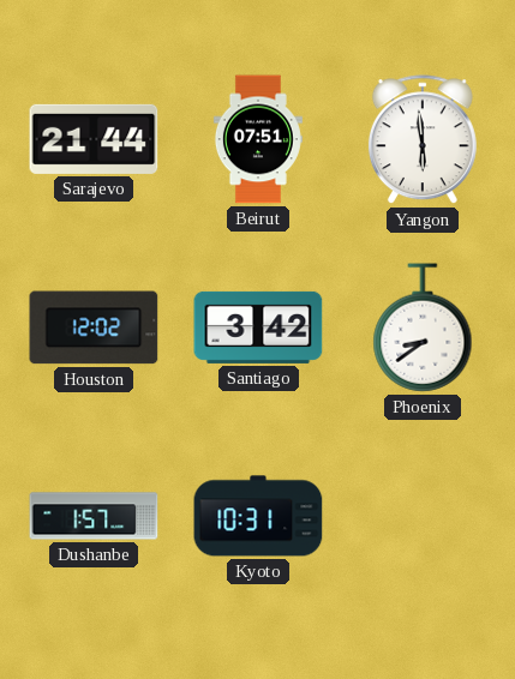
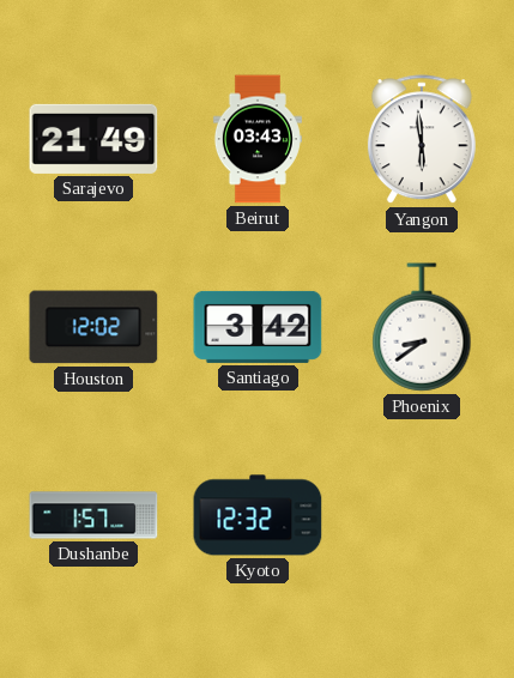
Sarajevo: 21:44 -> 21:49
Beirut: 07:51 -> 03:43
Kyoto: 10:31 -> 12:32
